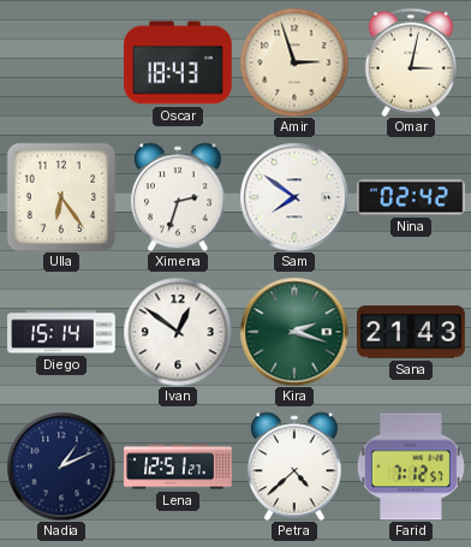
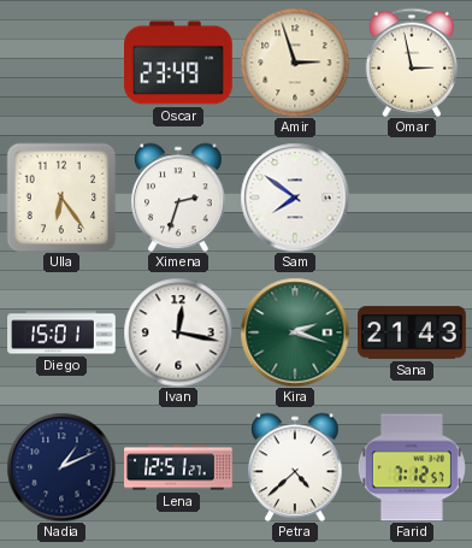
Oscar: 18:43 -> 23:49
Omar: 3:02 -> 2:58
Nina: 02:42 -> none
Diego: 15:14 -> 15:01
Ivan: 12:51 -> 12:17
